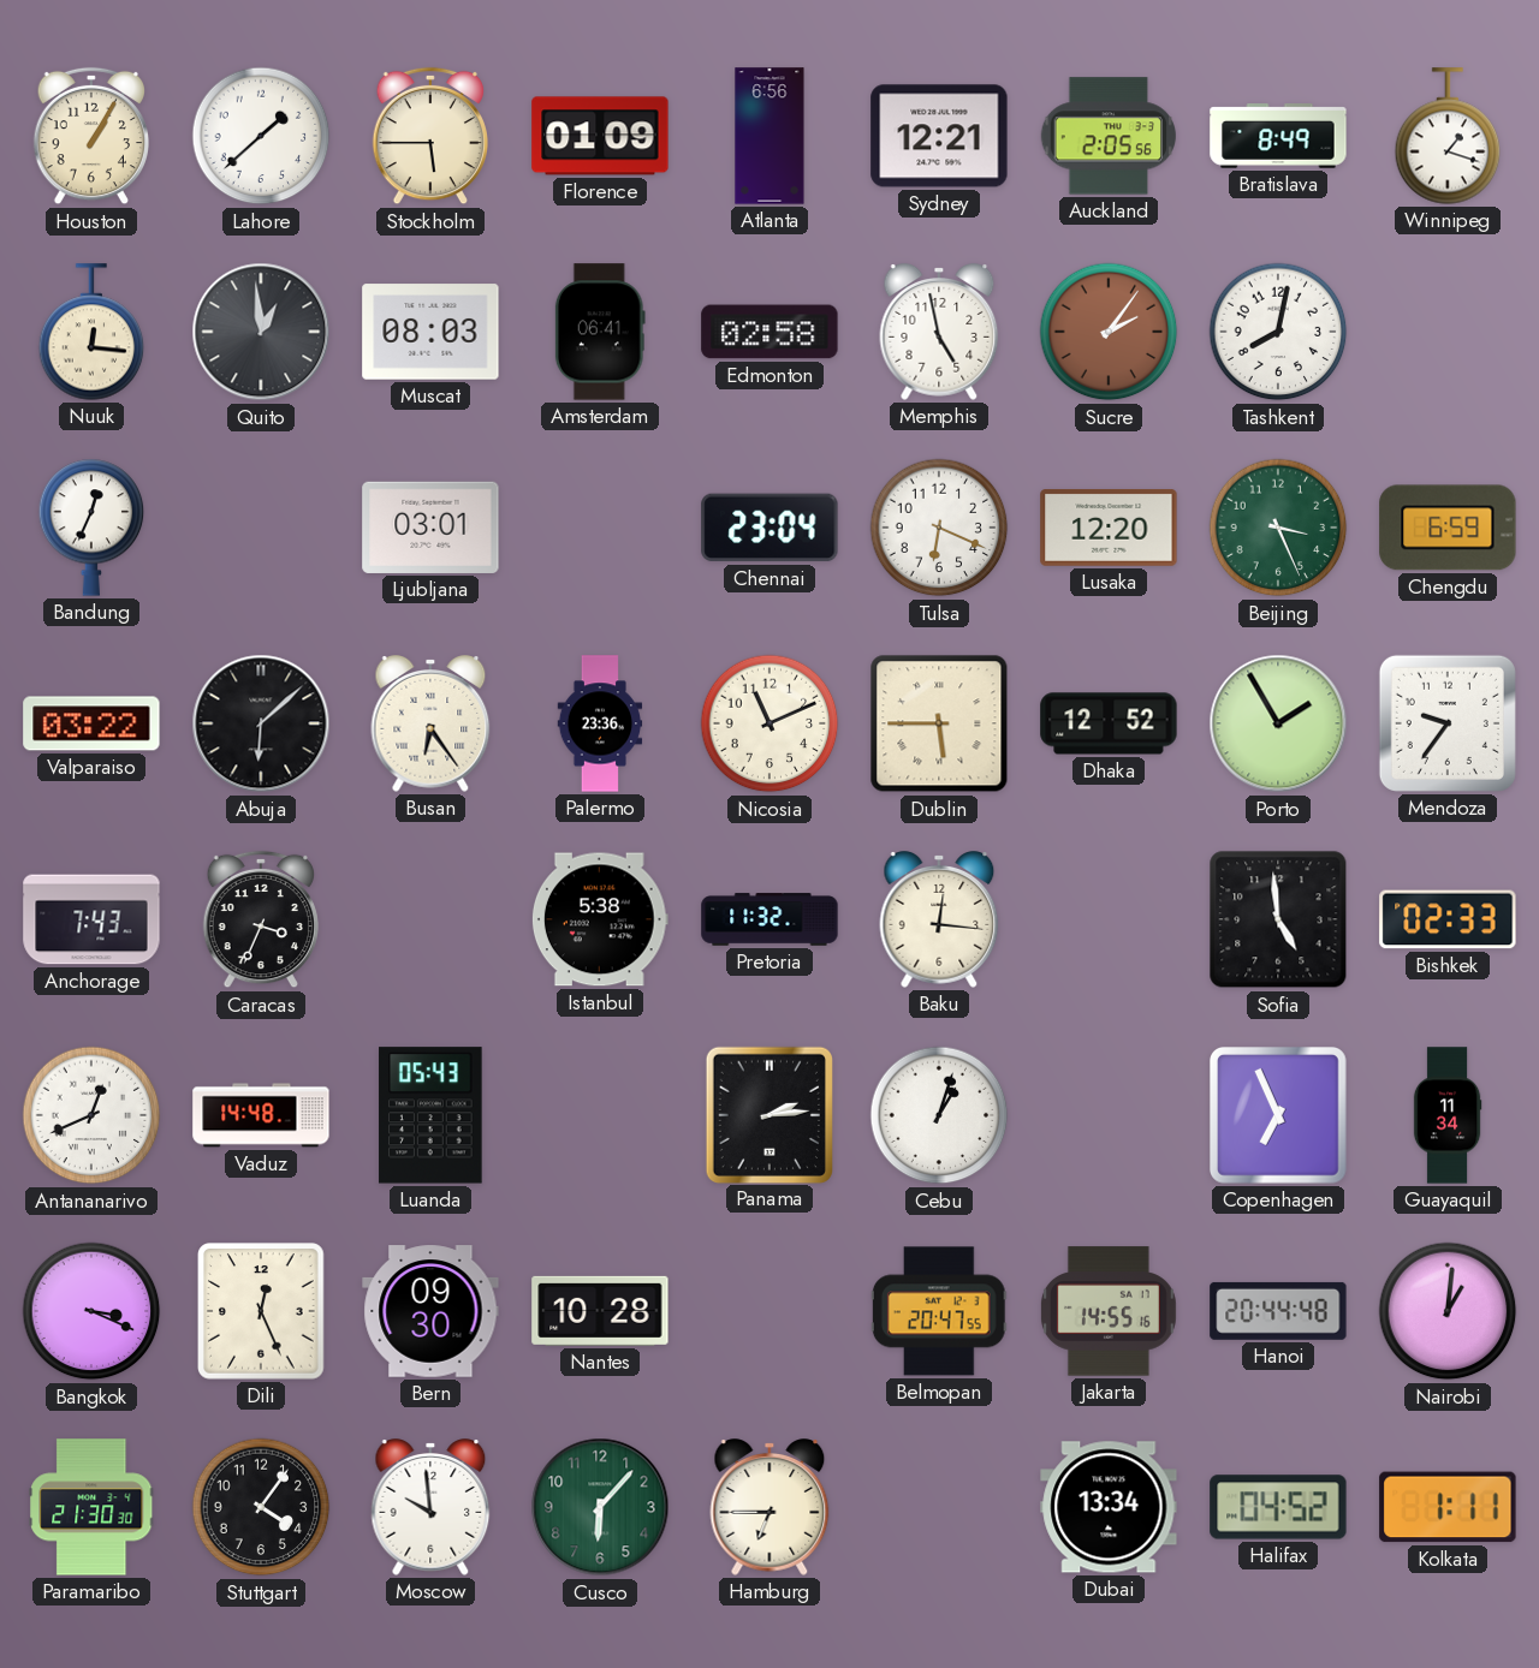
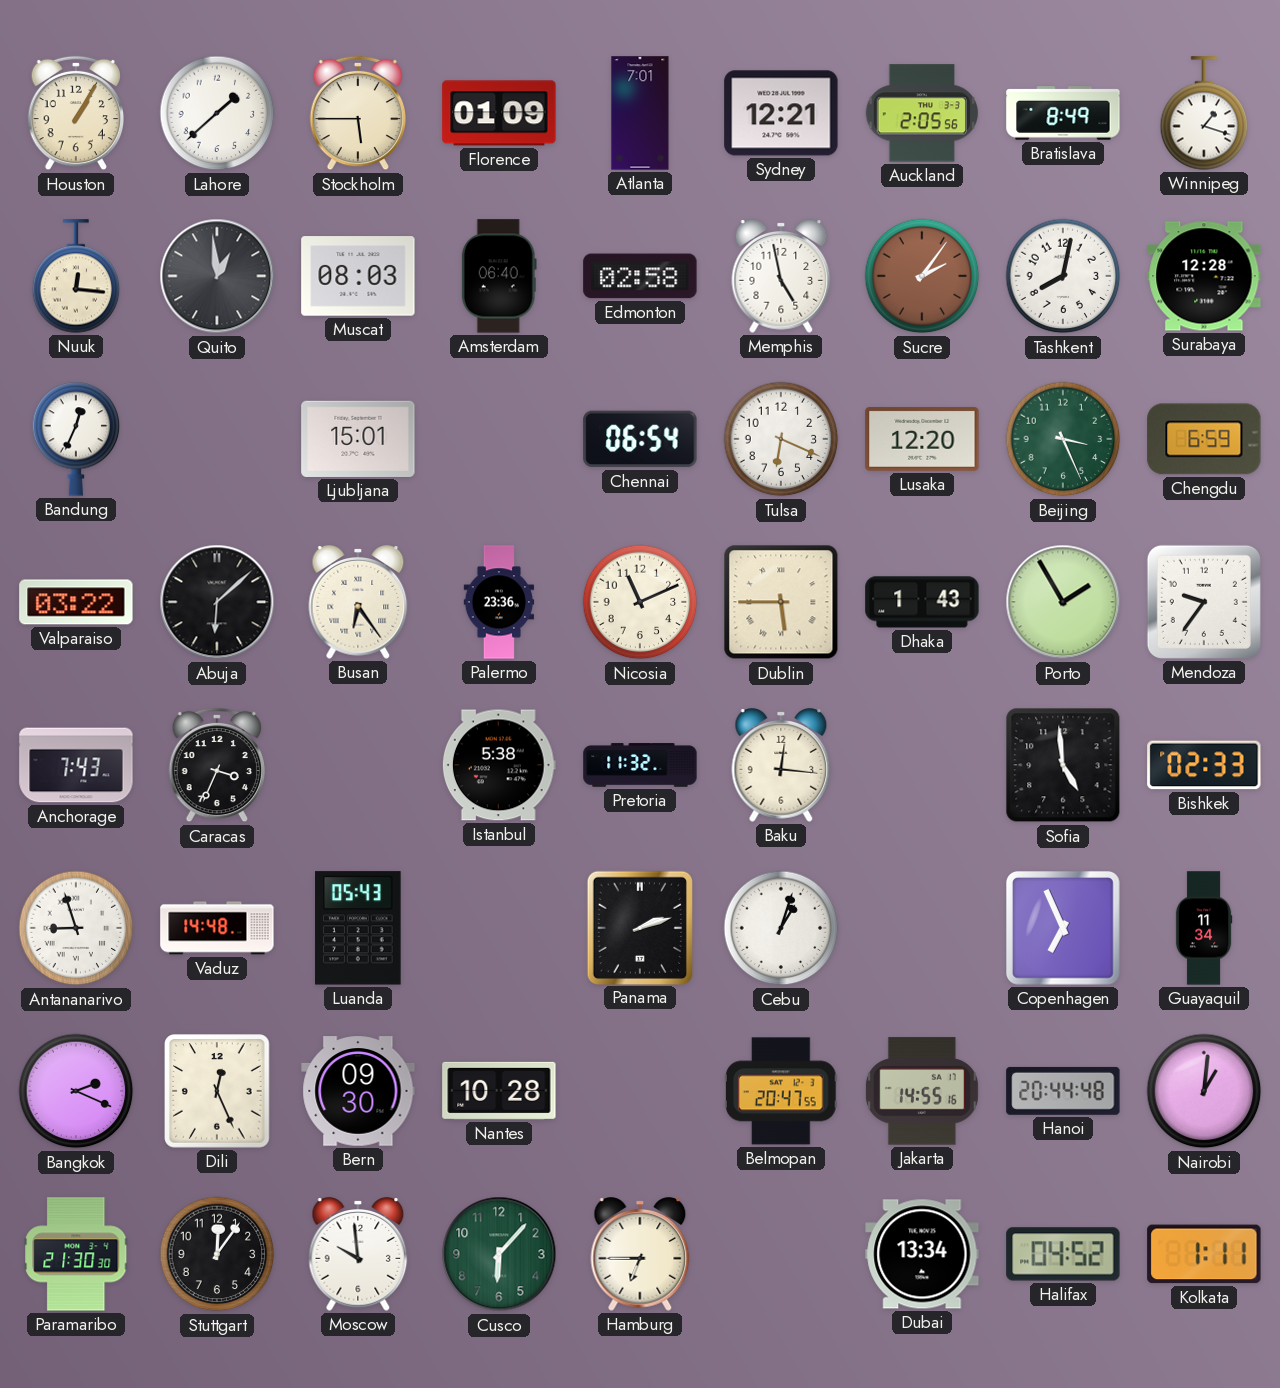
Atlanta: 6:56 -> 7:01
Amsterdam: 06:41 -> 06:40
Surabaya: none -> 12:28
Ljubljana: 03:01 -> 15:01
Chennai: 23:04 -> 06:54
Dhaka: 12:52 -> 1:43
Antananarivo: 12:41 -> 8:57
Panama: 2:14 -> 2:12
Bangkok: 3:19 -> 2:19
Stuttgart: 4:06 -> 12:06
